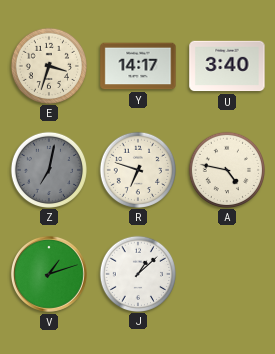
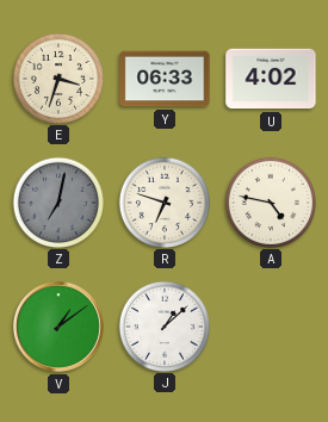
Y: 14:17 -> 06:33
U: 3:40 -> 4:02
V: 1:12 -> 1:09
